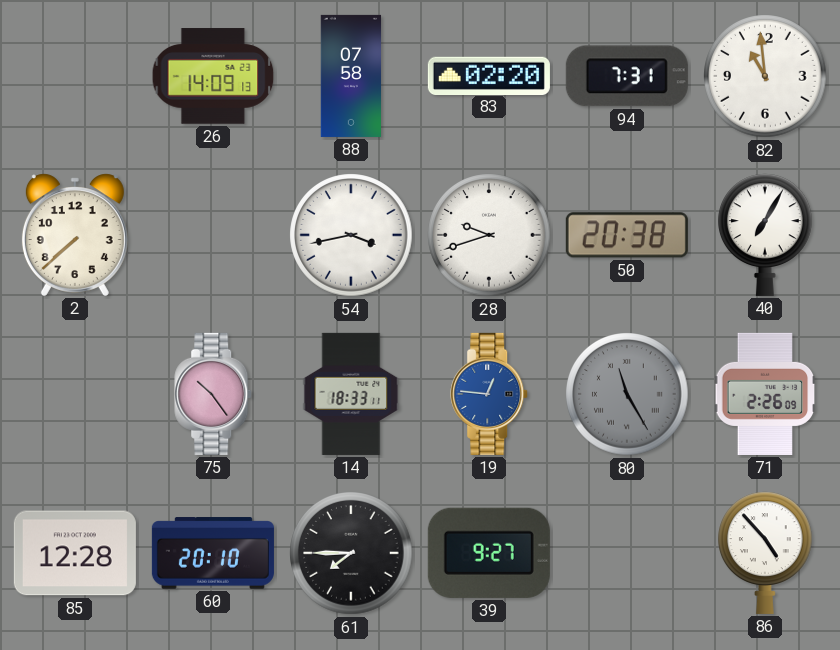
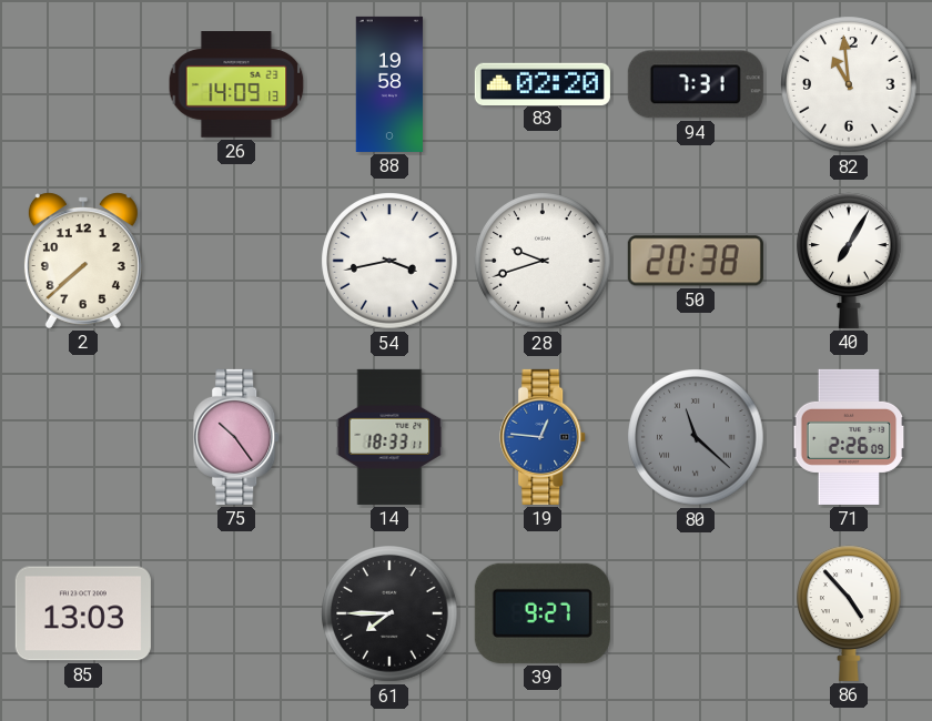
88: 07:58 -> 19:58
80: 11:25 -> 11:22
85: 12:28 -> 13:03
60: 20:10 -> none
